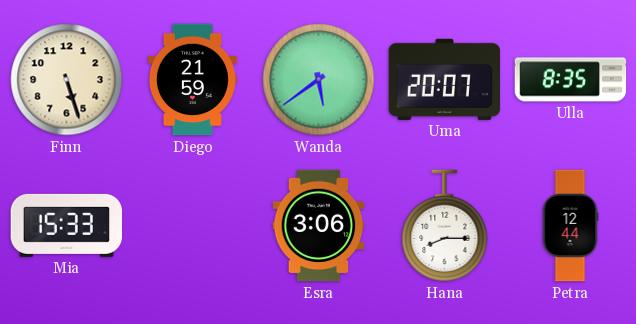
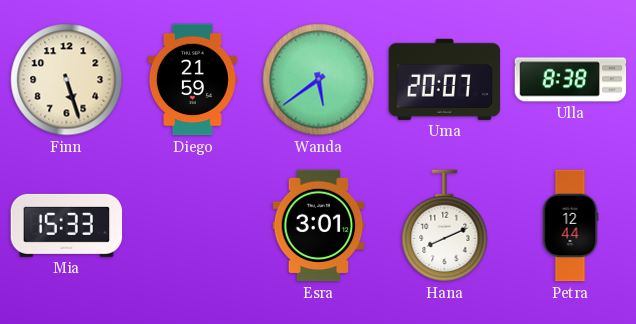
Ulla: 8:35 -> 8:38
Esra: 3:06 -> 3:01
Hana: 8:15 -> 8:11
